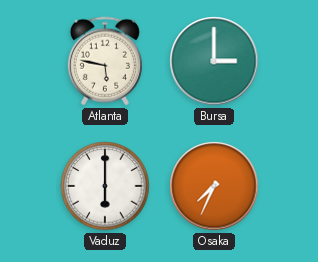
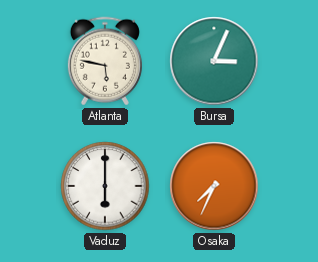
Bursa: 3:00 -> 3:04
